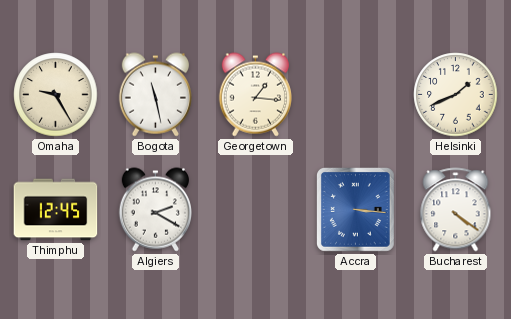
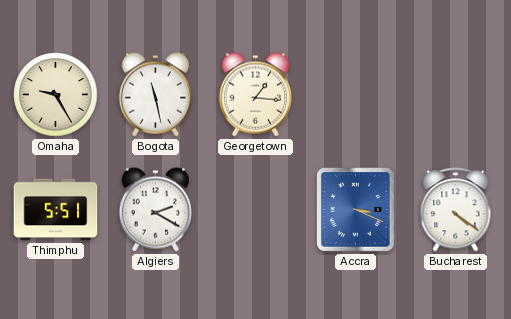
Helsinki: 1:41 -> none
Thimphu: 12:45 -> 5:51
Accra: 3:16 -> 3:19
